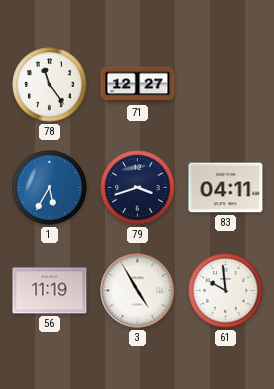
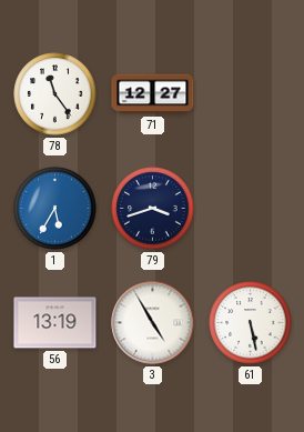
83: 04:11 -> none
56: 11:19 -> 13:19
61: 9:59 -> 5:28
